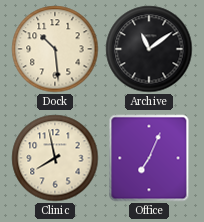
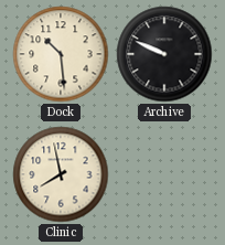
Archive: 11:09 -> 9:49
Office: 7:04 -> none
